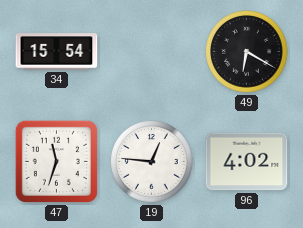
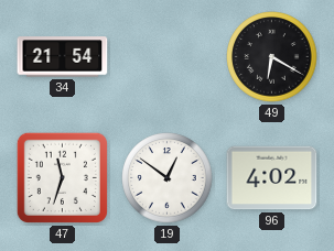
34: 15:54 -> 21:54
19: 12:46 -> 12:51
